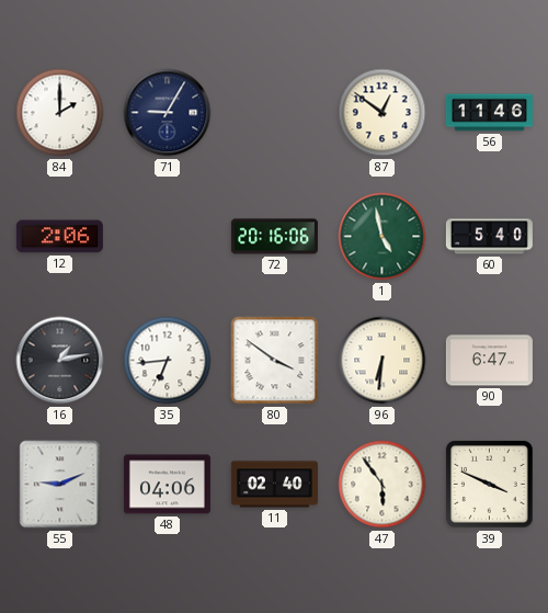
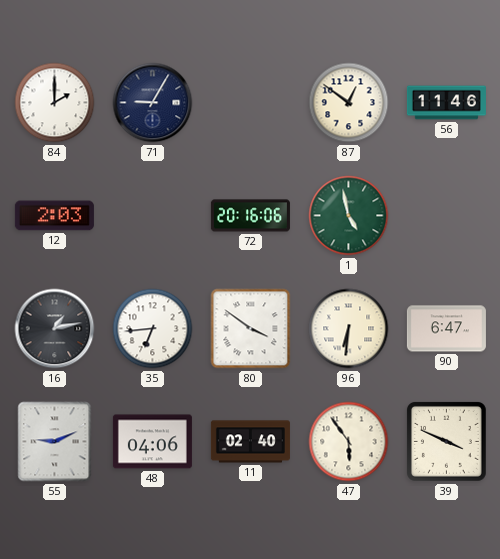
12: 2:06 -> 2:03
60: 5:40 -> none
